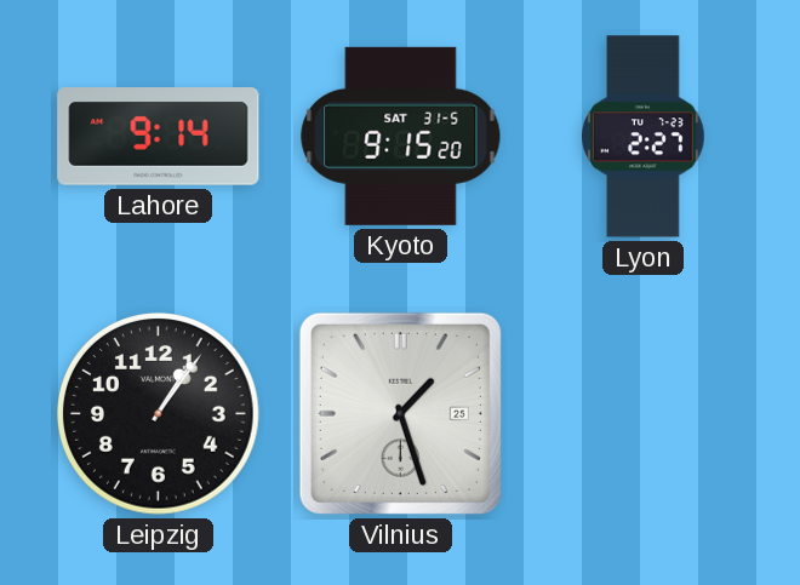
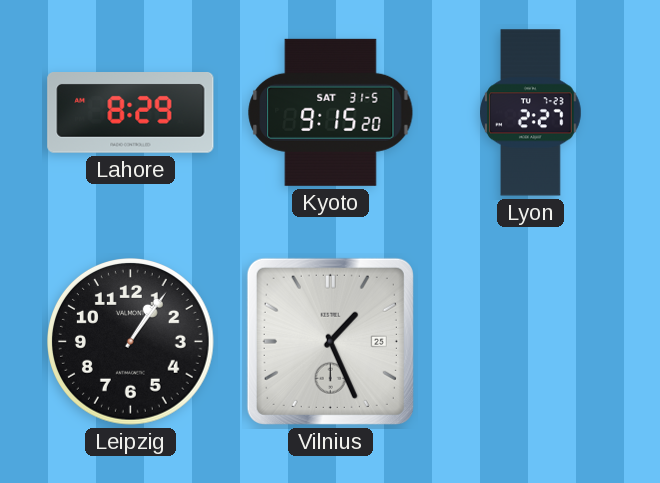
Lahore: 9:14 -> 8:29
Vilnius: 1:27 -> 1:26
